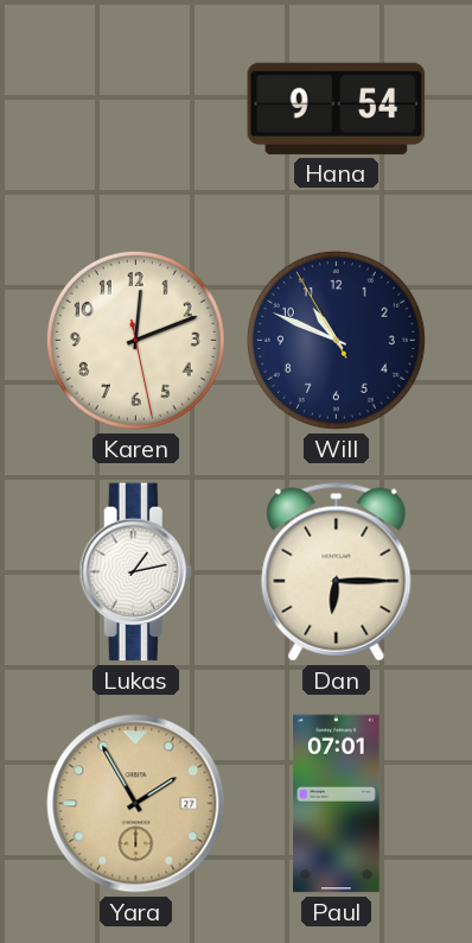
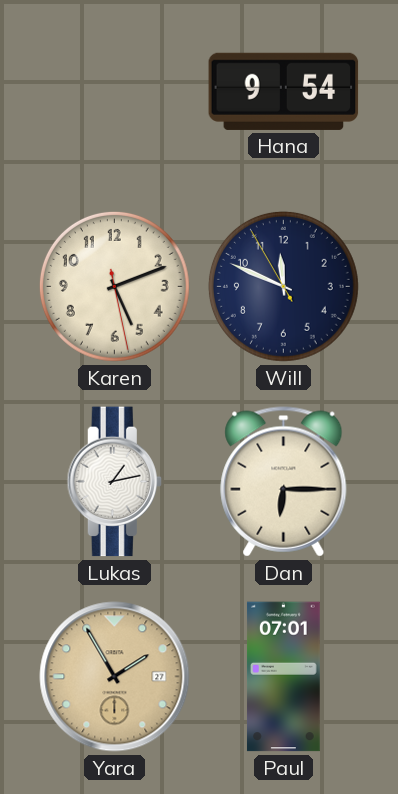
Karen: 12:11 -> 5:11
Will: 10:48 -> 11:48
